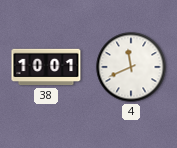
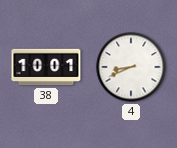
4: 11:41 -> 8:41
